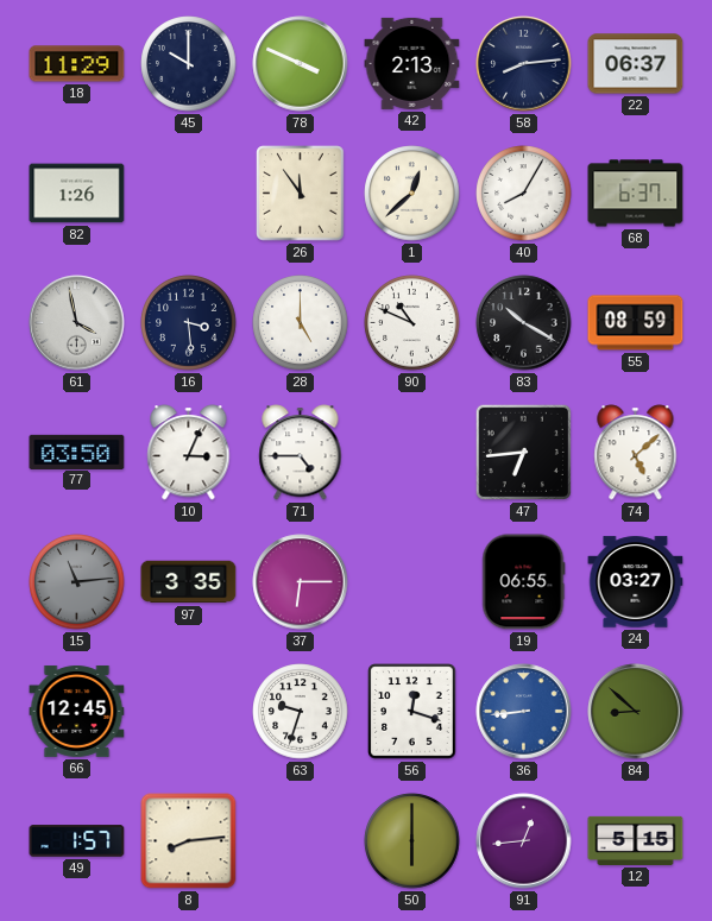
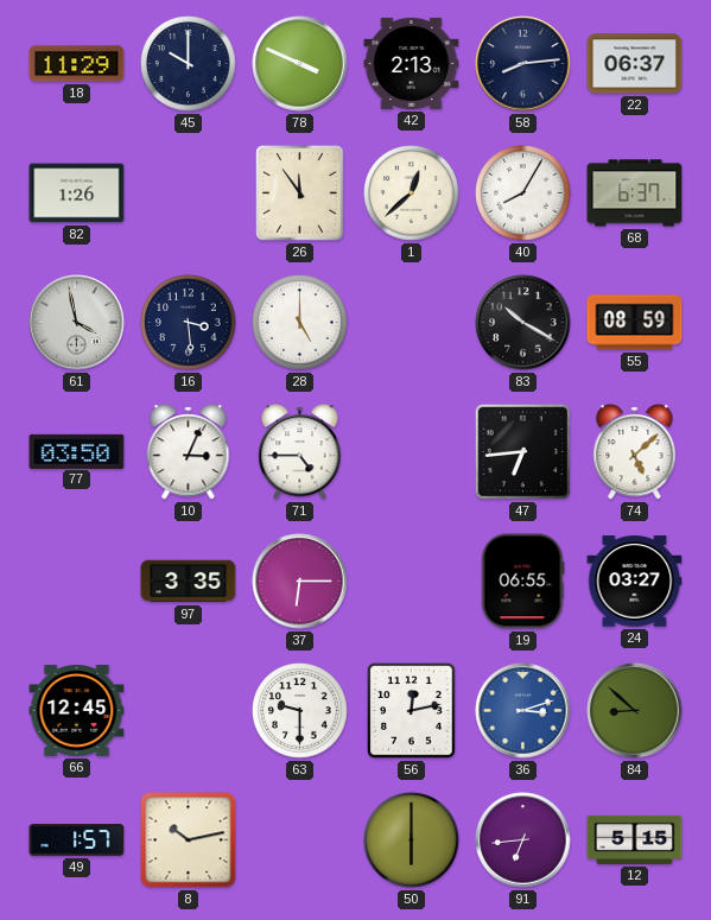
90: 10:49 -> none
15: 11:14 -> none
63: 9:33 -> 9:30
56: 12:18 -> 12:13
36: 8:44 -> 3:12
8: 8:14 -> 10:13
91: 12:44 -> 6:44
